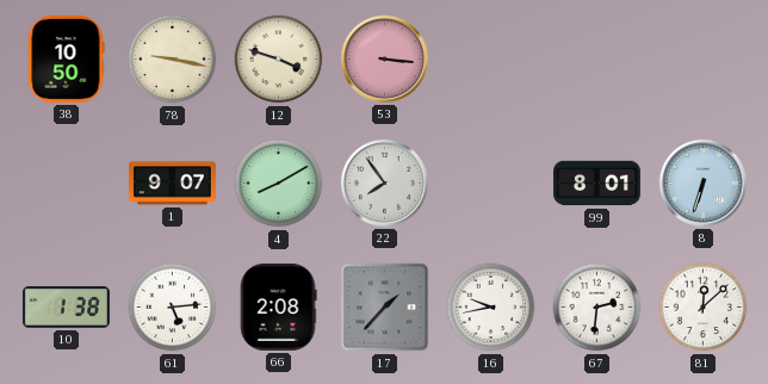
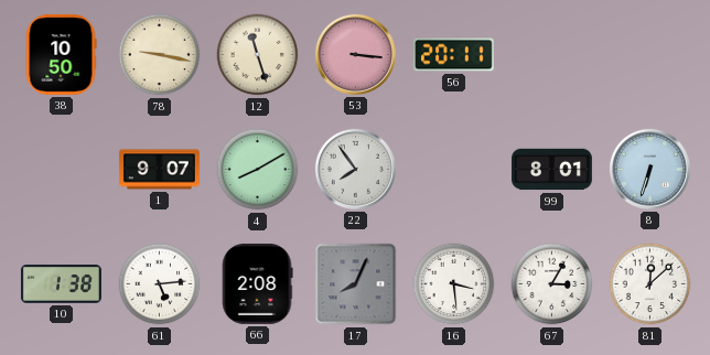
12: 3:48 -> 11:27
56: none -> 20:11
17: 1:37 -> 8:04
16: 9:43 -> 3:29
67: 2:31 -> 3:05
